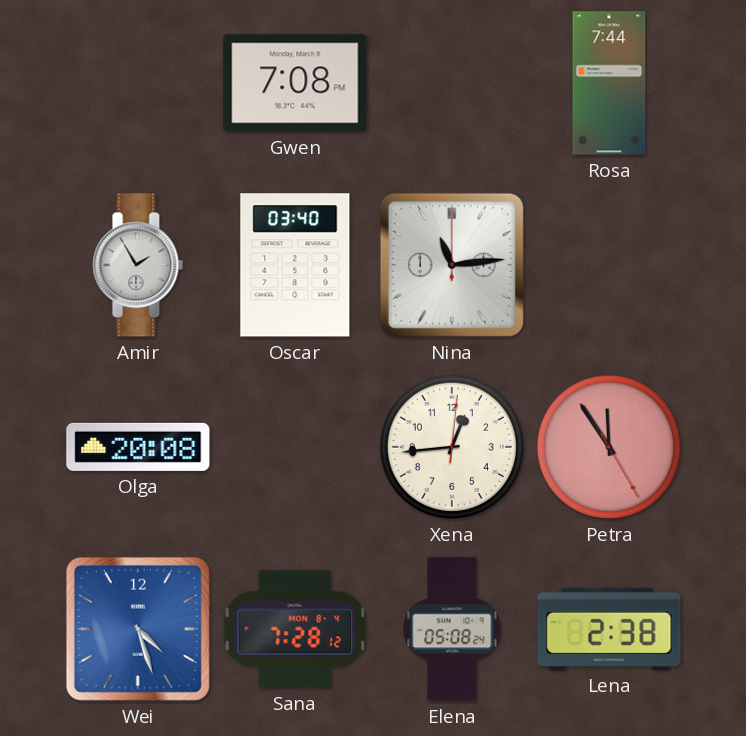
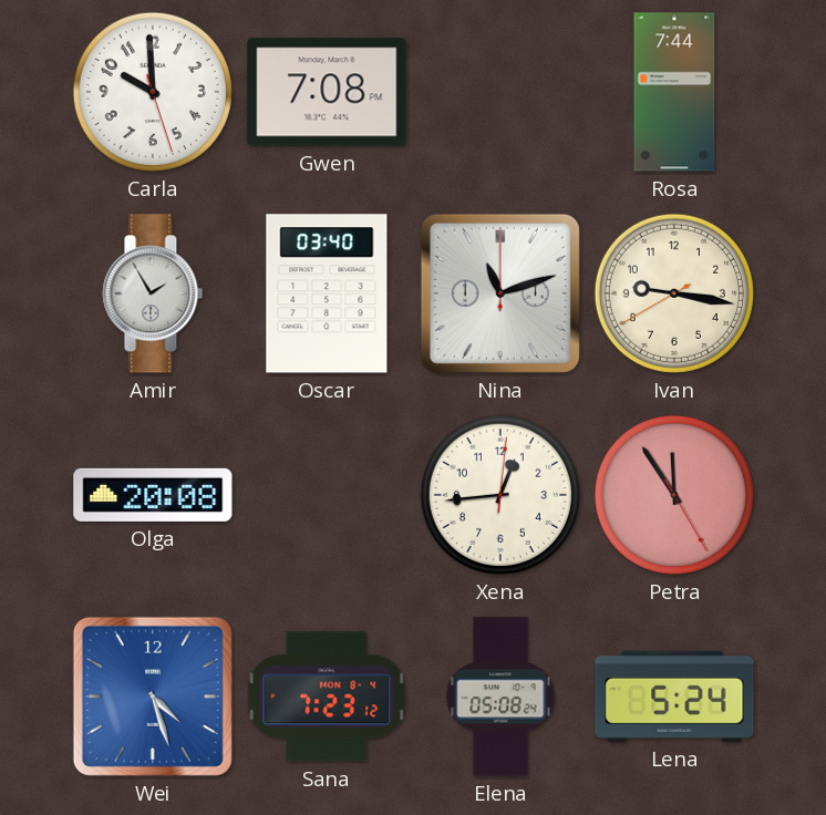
Carla: none -> 9:59
Nina: 11:14 -> 11:12
Ivan: none -> 9:16
Sana: 7:28 -> 7:23
Lena: 2:38 -> 5:24
